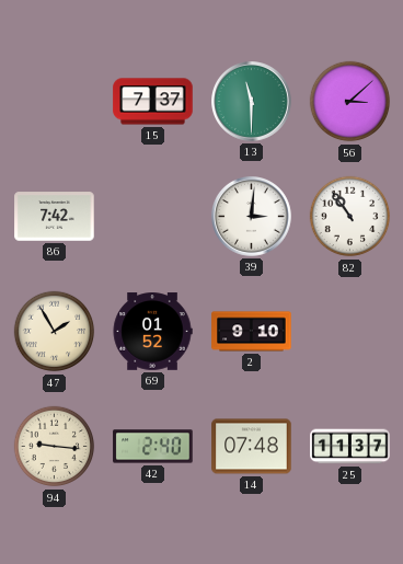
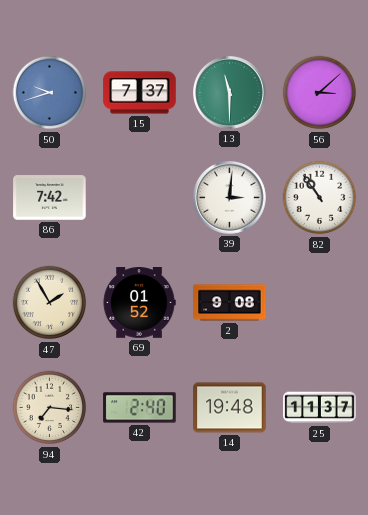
50: none -> 9:42
2: 9:10 -> 9:08
94: 9:16 -> 7:16
14: 07:48 -> 19:48
